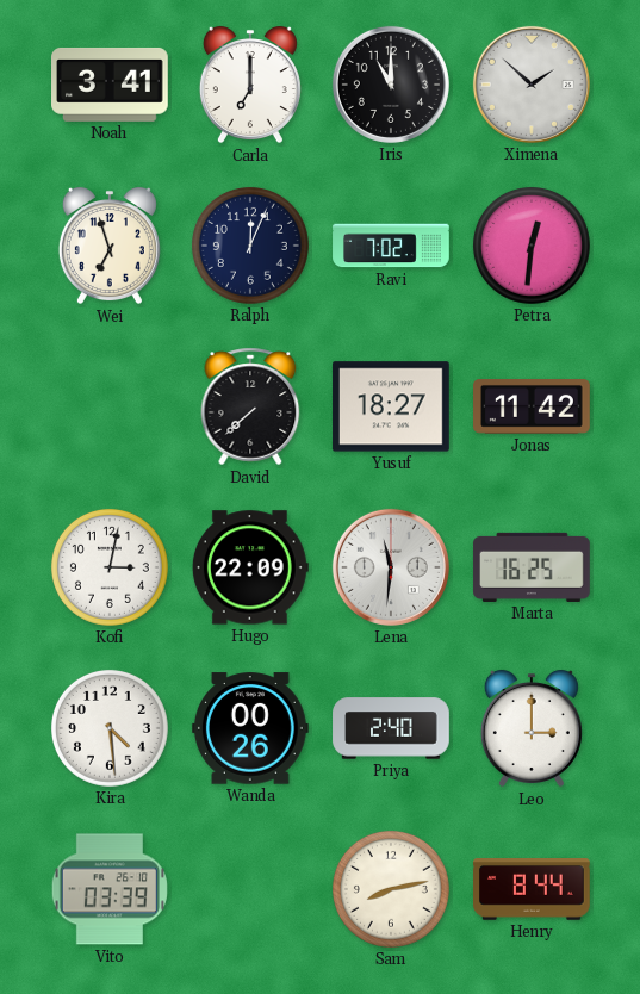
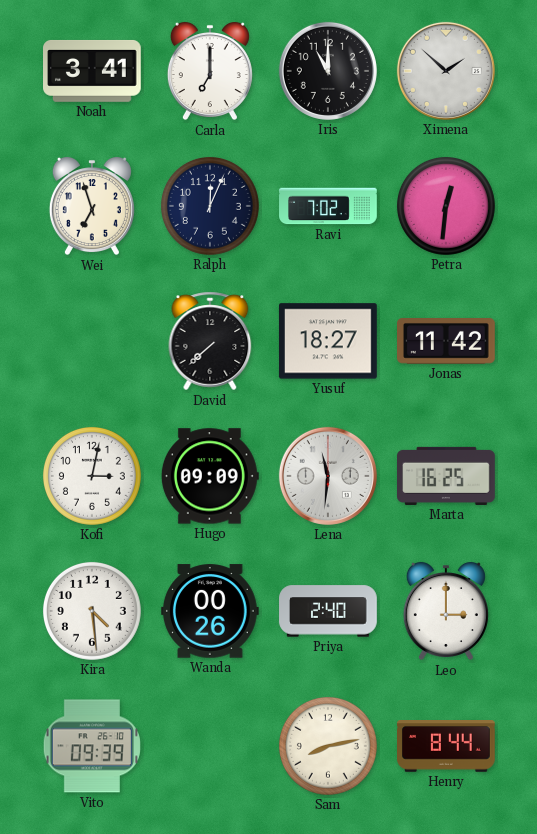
Hugo: 22:09 -> 09:09
Vito: 03:39 -> 09:39
